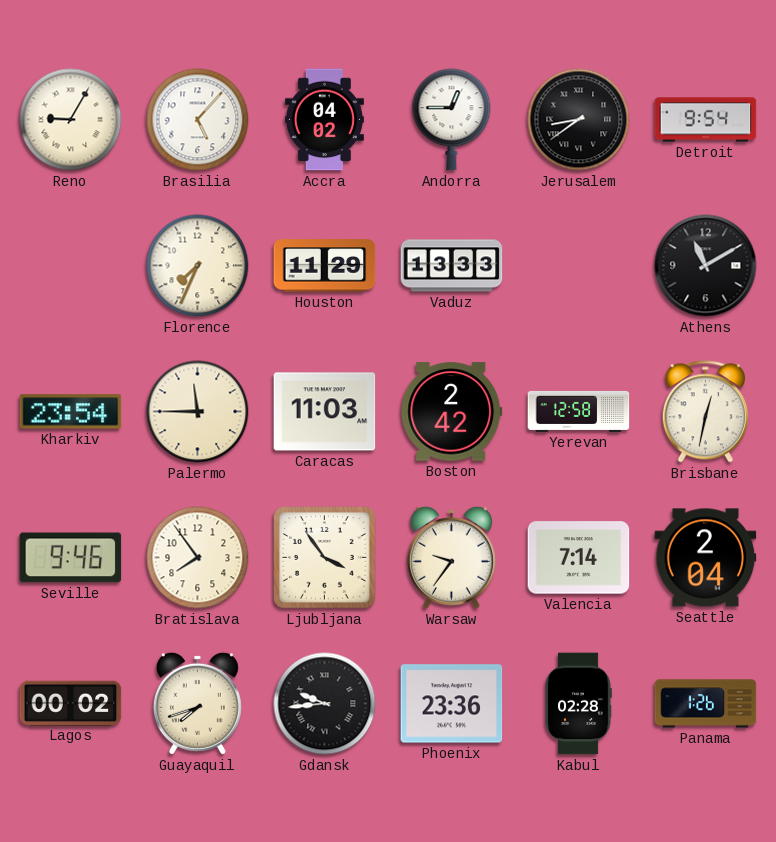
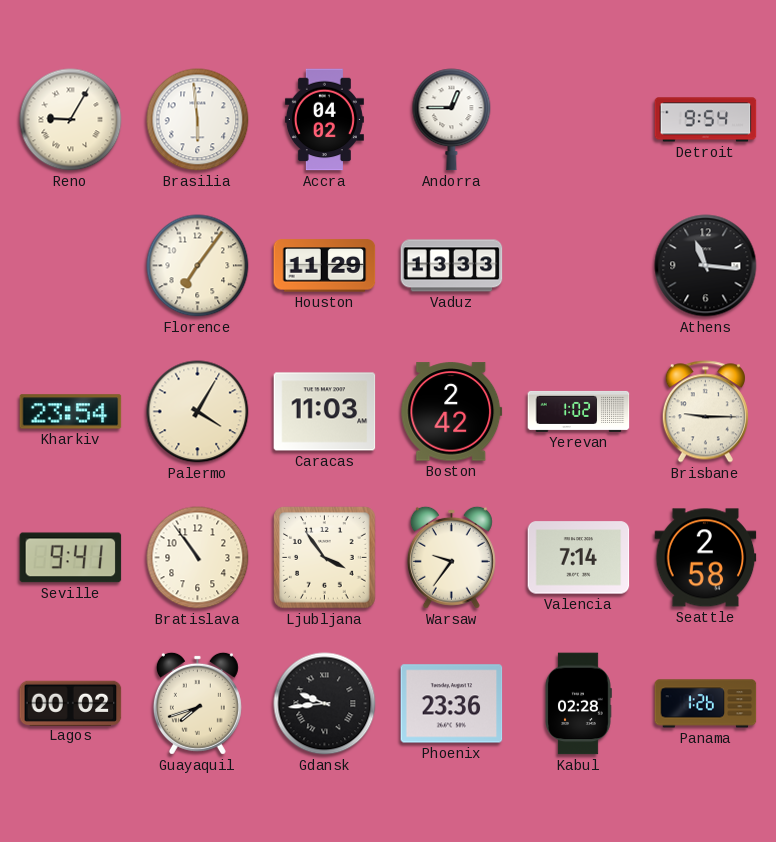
Brasilia: 5:07 -> 5:59
Jerusalem: 8:39 -> none
Florence: 7:34 -> 7:06
Athens: 11:10 -> 11:16
Palermo: 11:45 -> 4:05
Yerevan: 12:58 -> 1:02
Brisbane: 12:32 -> 9:15
Seville: 9:46 -> 9:41
Bratislava: 7:54 -> 10:54
Seattle: 2:04 -> 2:58
